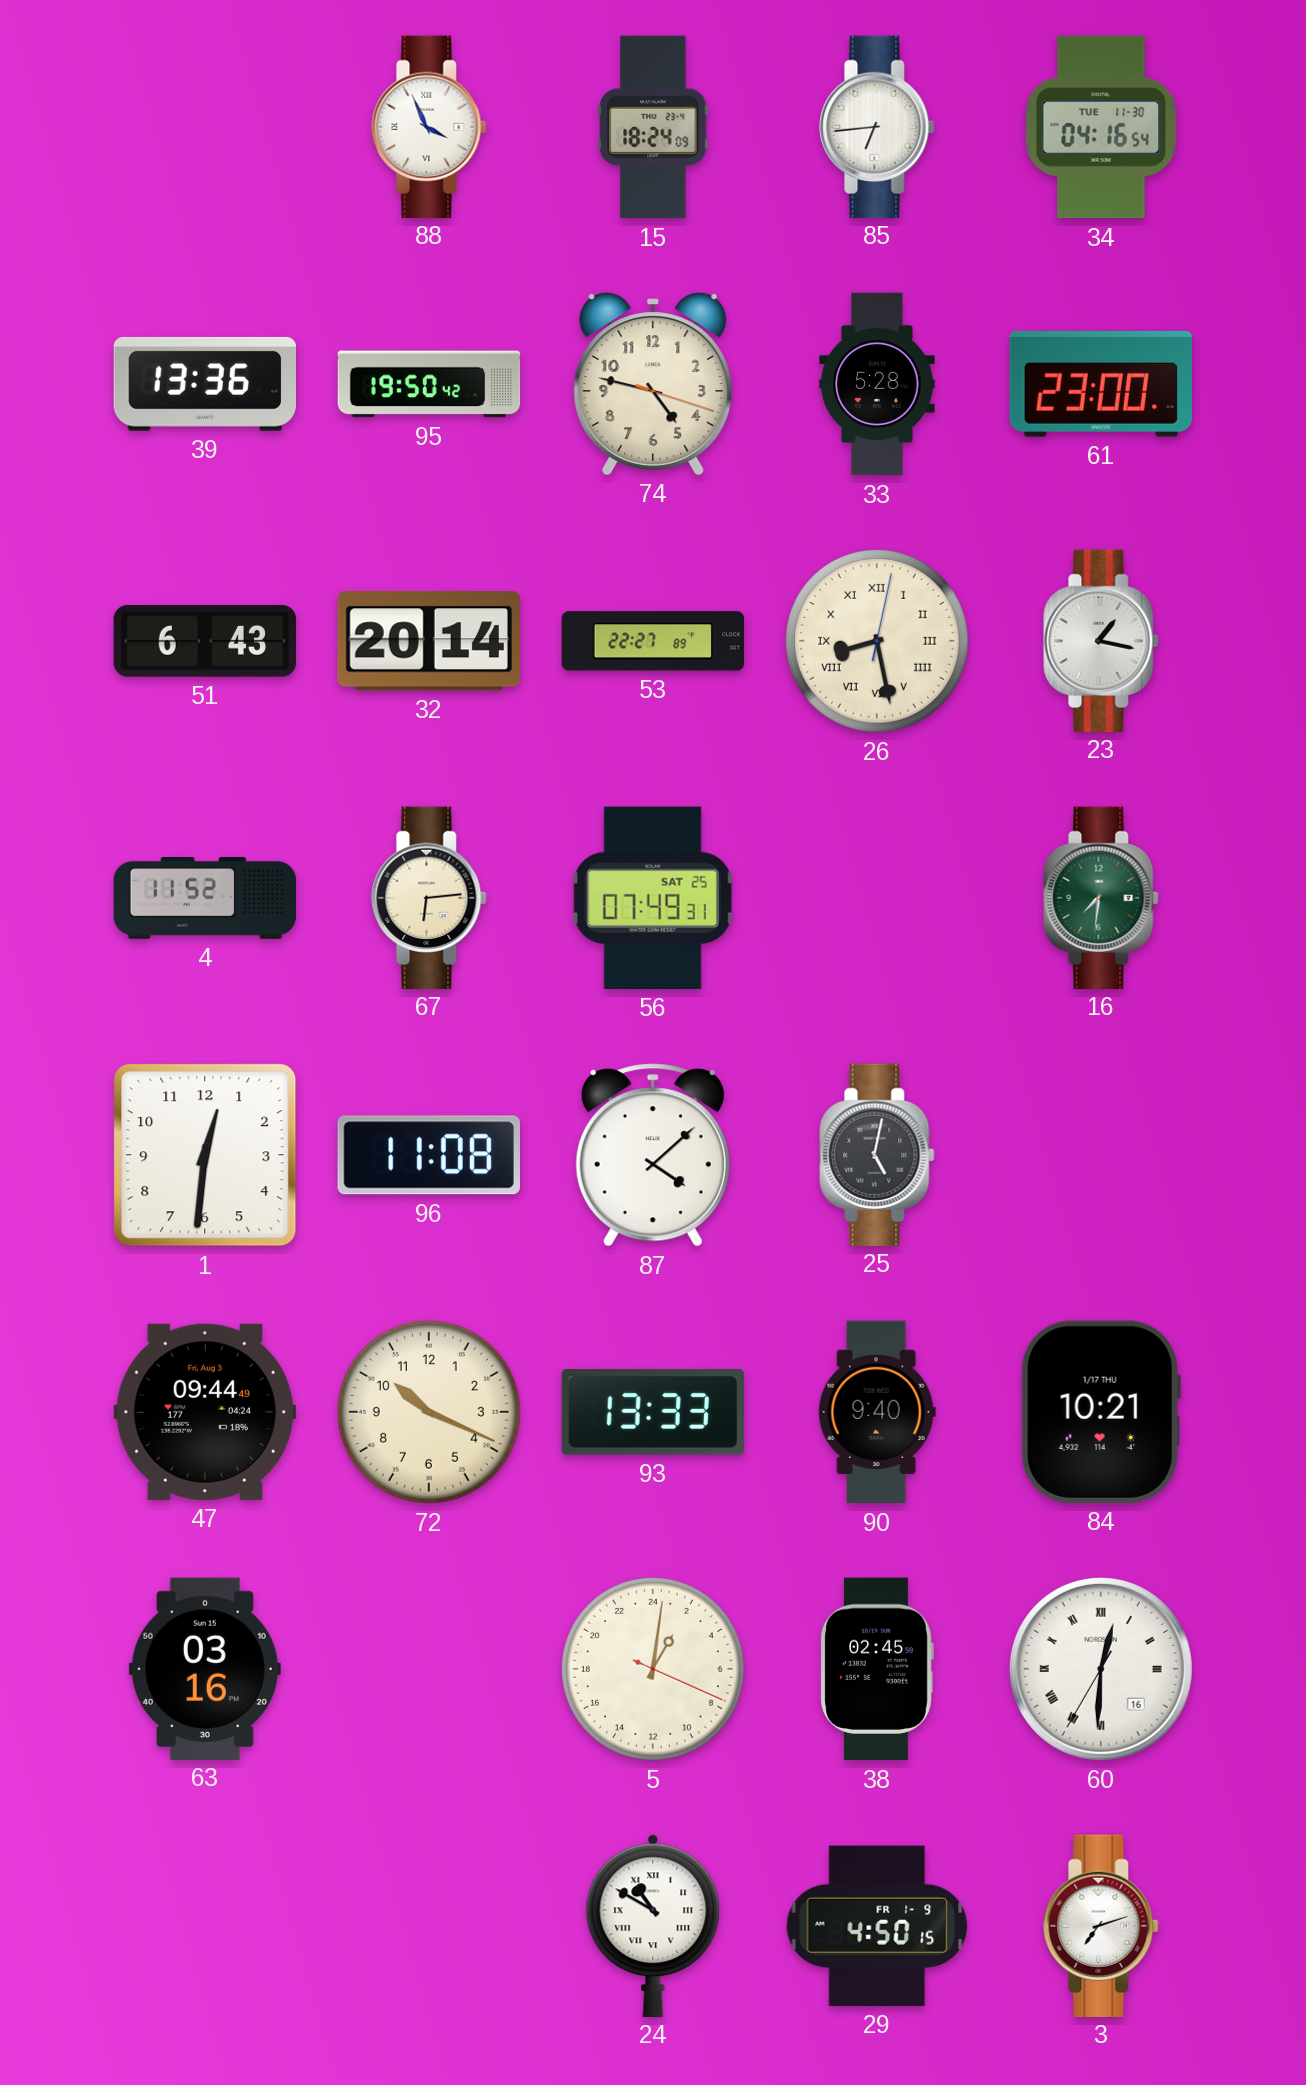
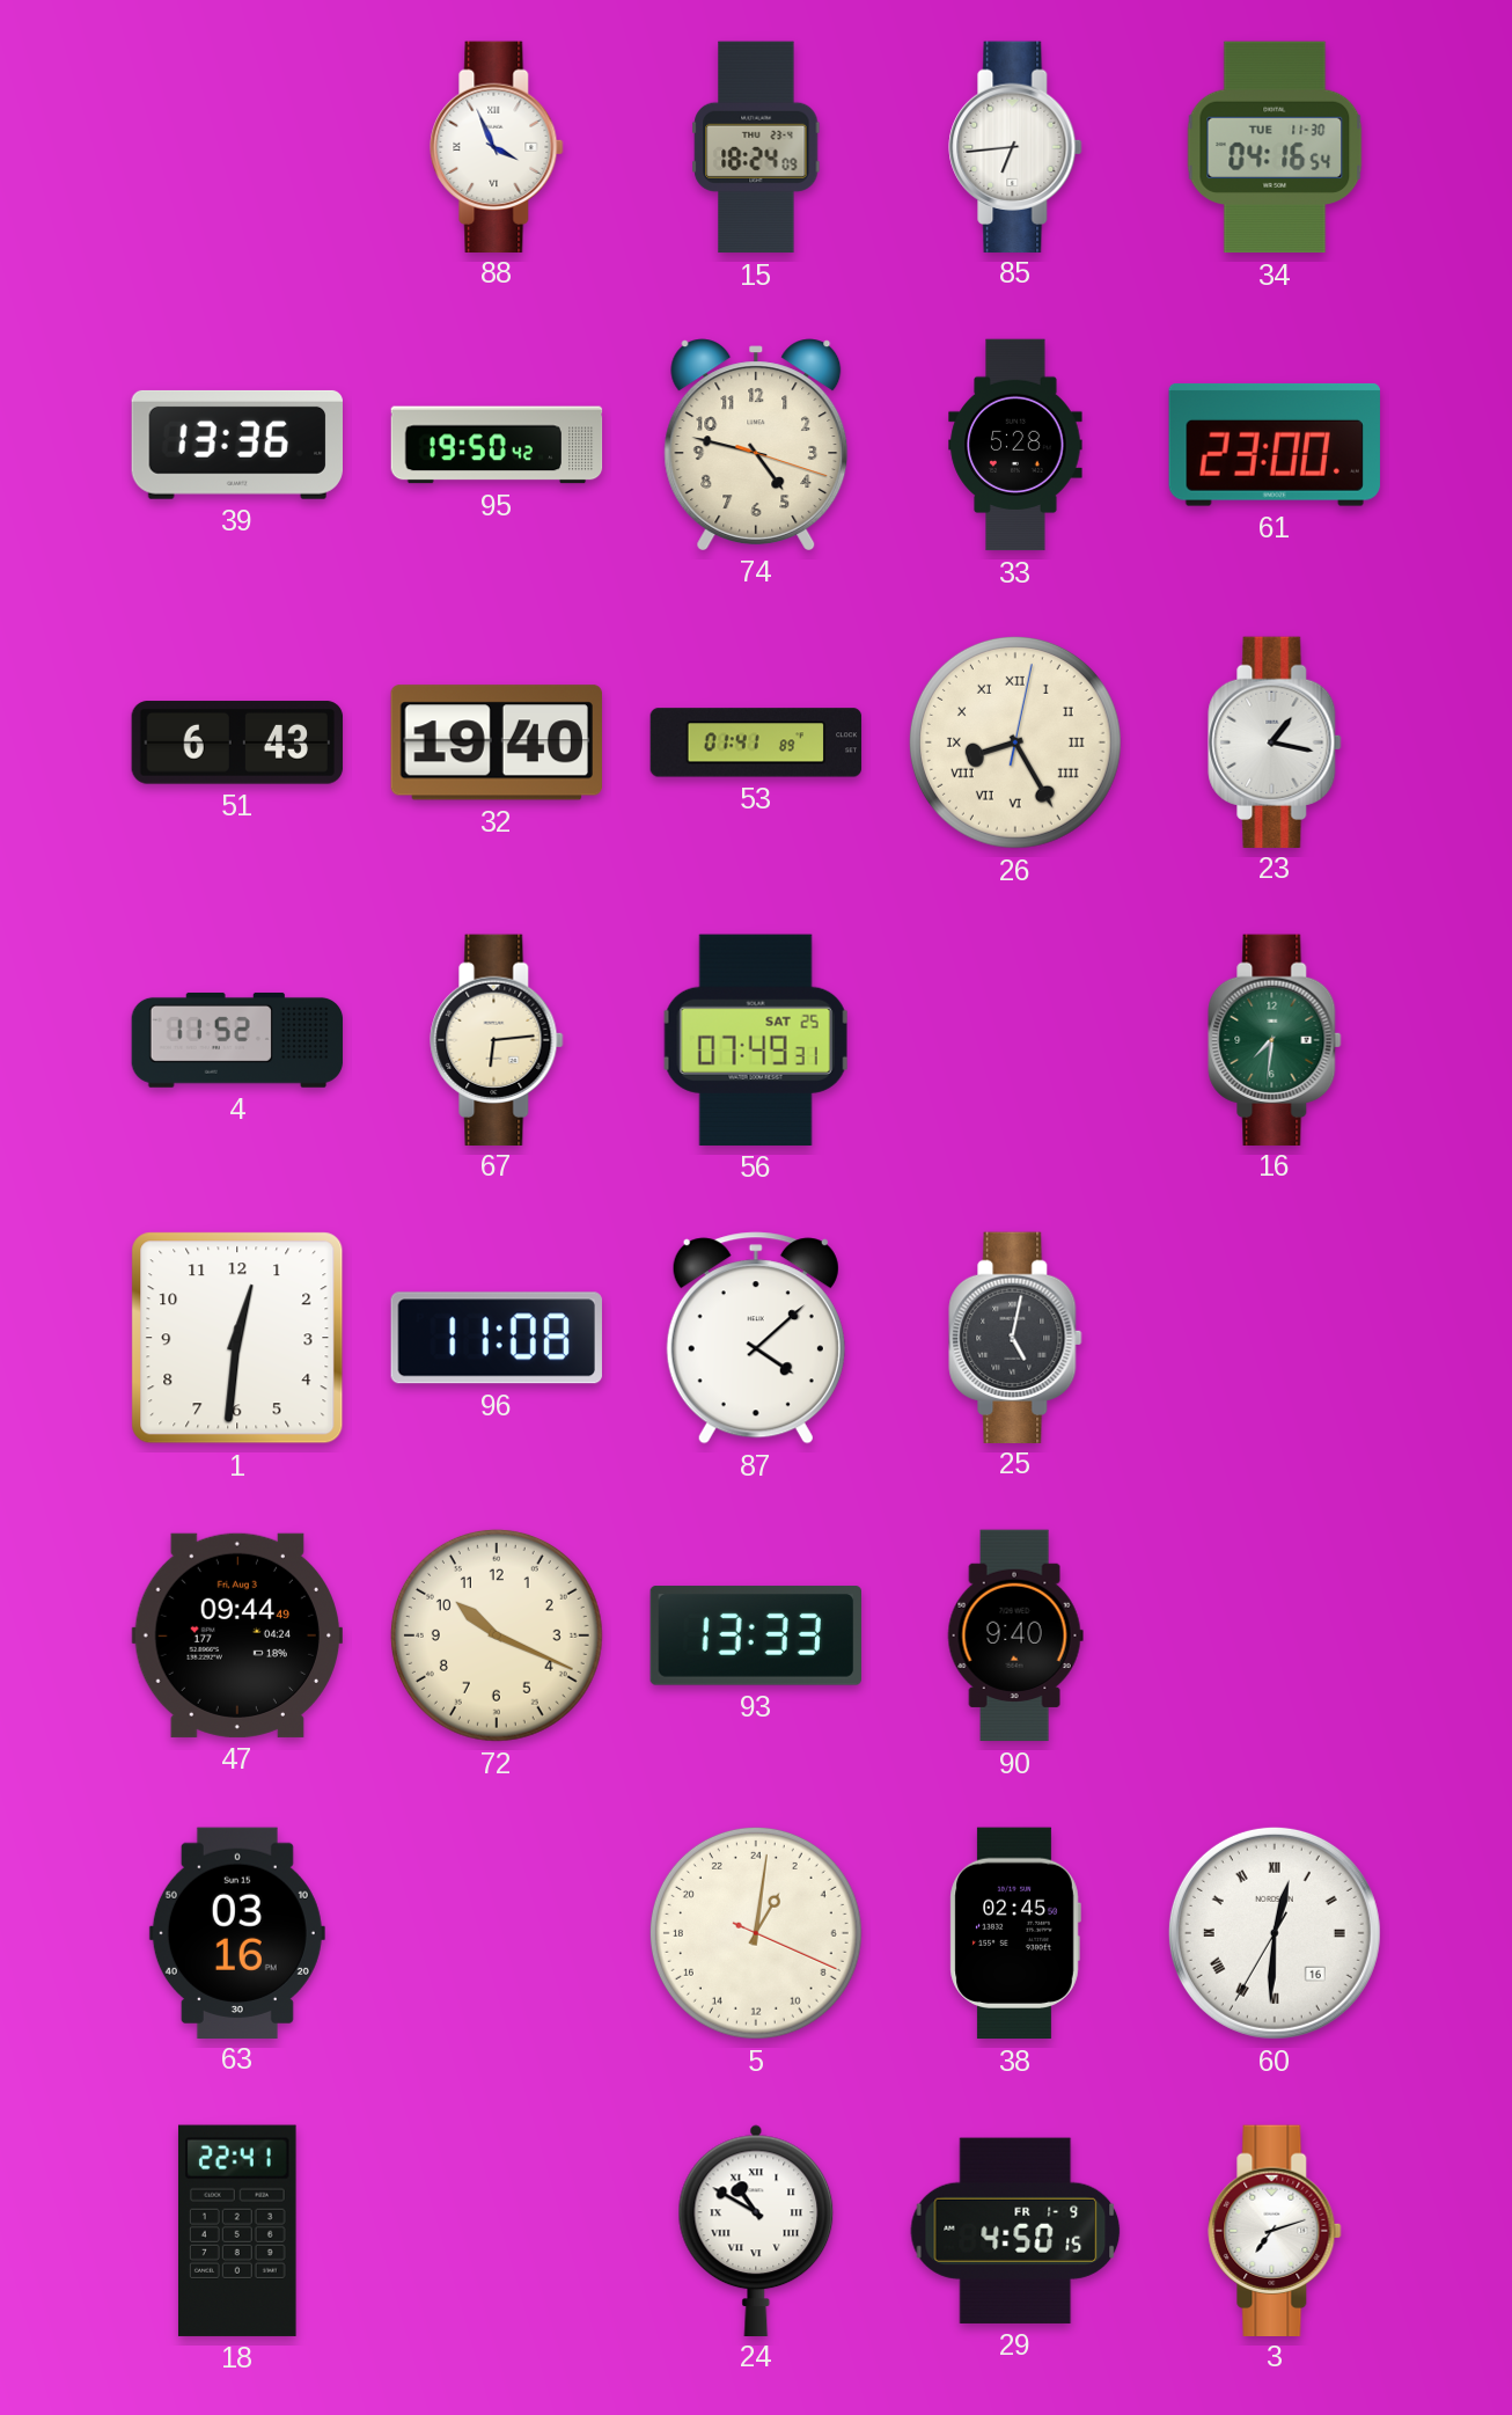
32: 20:14 -> 19:40
53: 22:27 -> 01:41
26: 8:28 -> 8:25
84: 10:21 -> none
18: none -> 22:41
